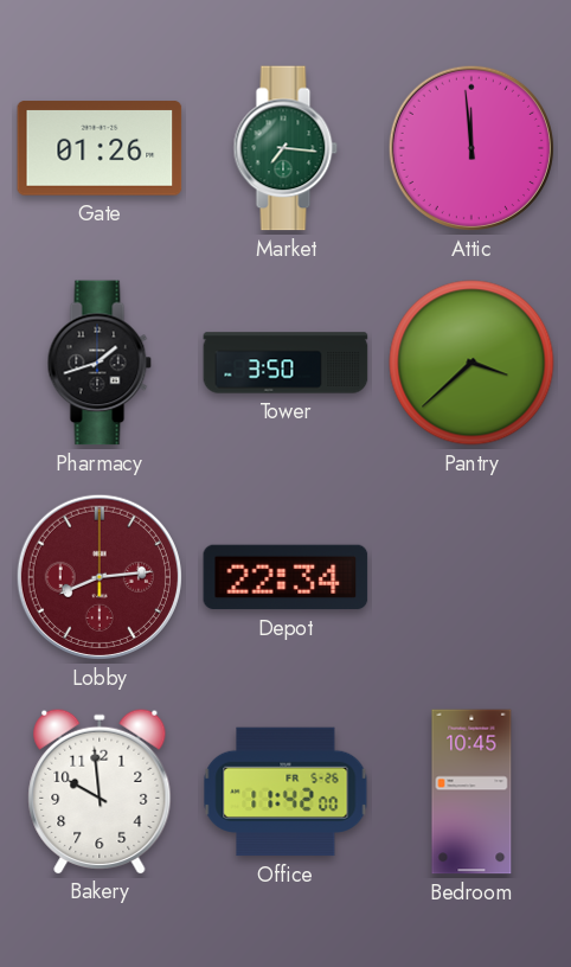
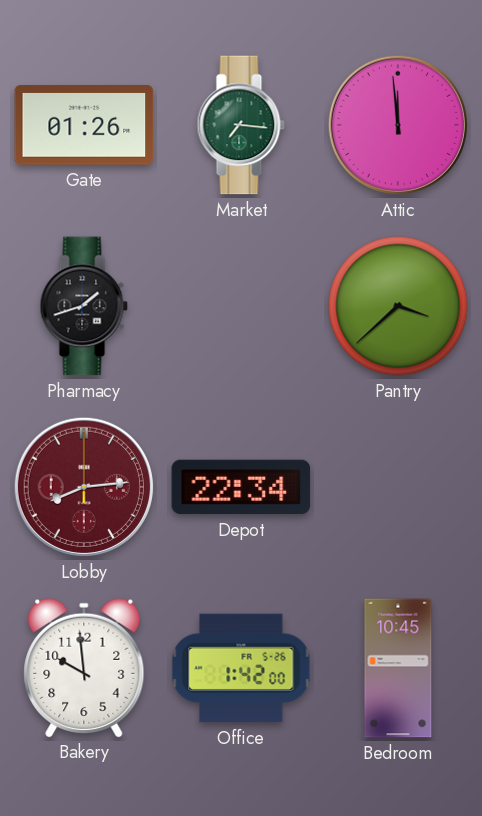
Tower: 3:50 -> none
Office: 11:42 -> 1:42
